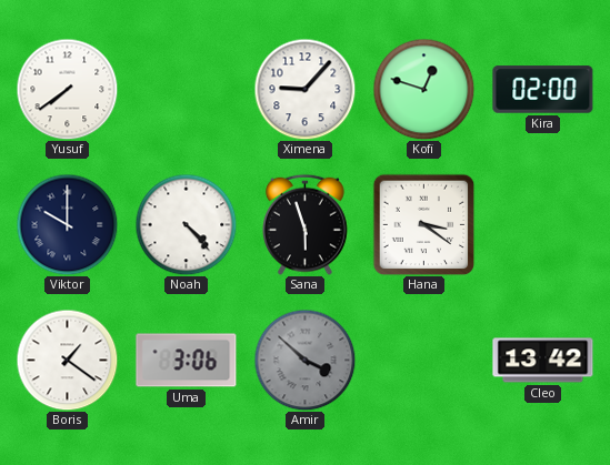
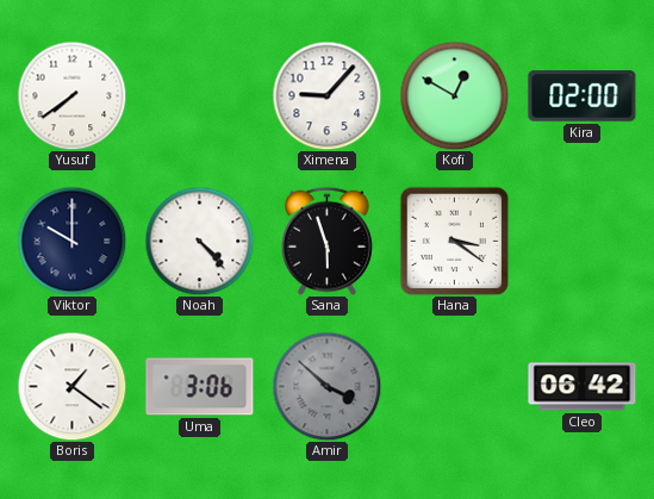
Kofi: 12:48 -> 12:50
Cleo: 13:42 -> 06:42
